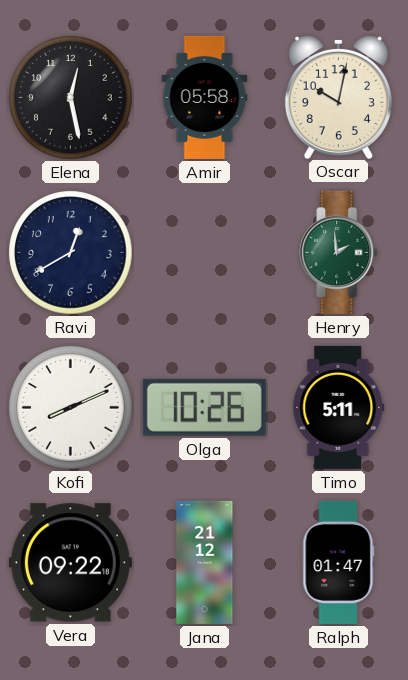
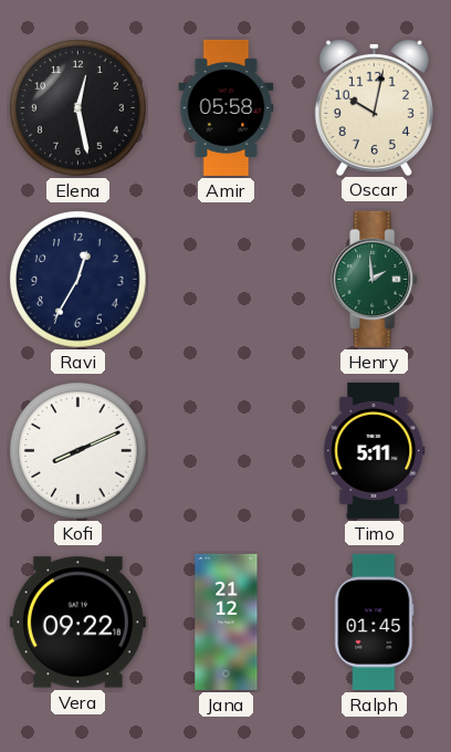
Ravi: 12:40 -> 12:35
Olga: 10:26 -> none
Ralph: 01:47 -> 01:45
